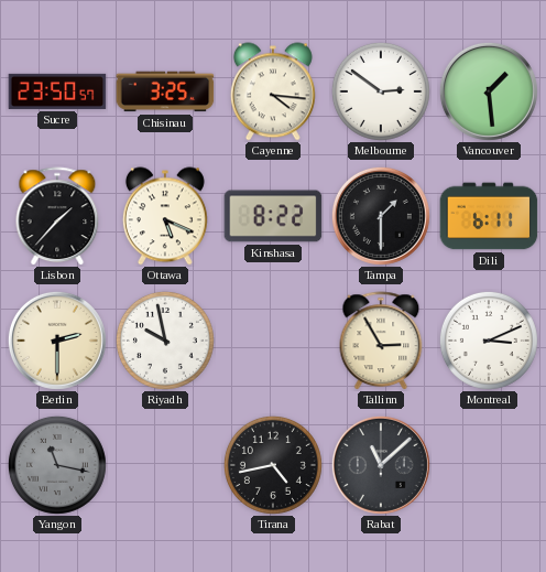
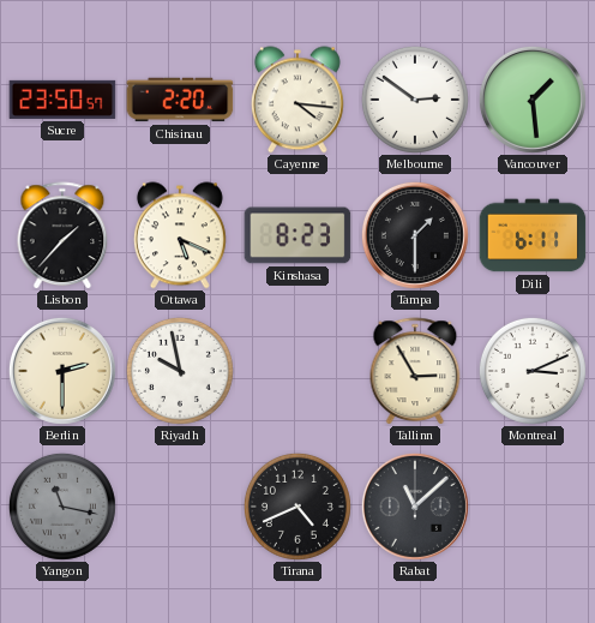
Chisinau: 3:25 -> 2:20
Kinshasa: 8:22 -> 8:23
Tirana: 4:43 -> 4:41
